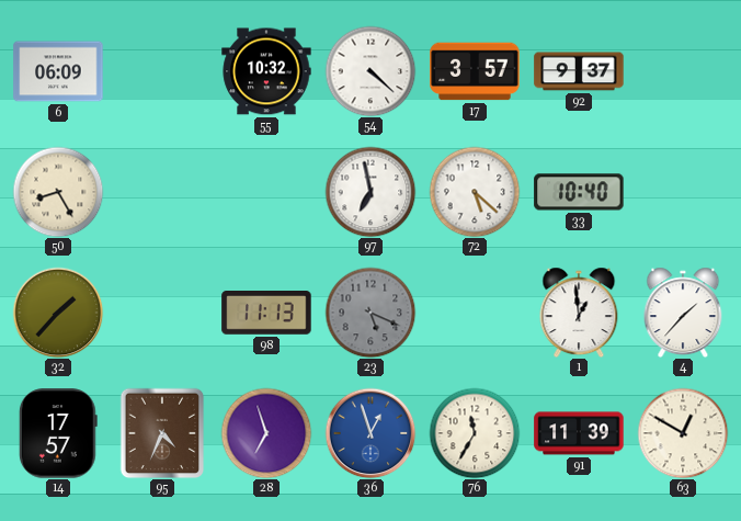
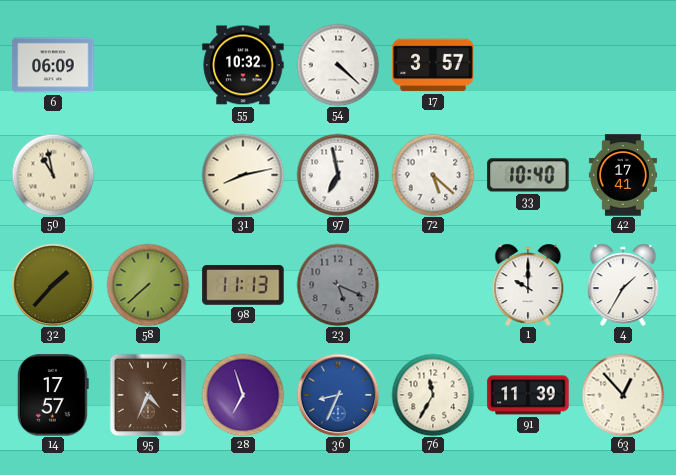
92: 9:37 -> none
50: 8:25 -> 10:58
31: none -> 8:13
42: none -> 17:41
58: none -> 7:38
1: 12:59 -> 10:00
4: 1:37 -> 1:35
36: 12:57 -> 8:34
63: 12:50 -> 12:53
